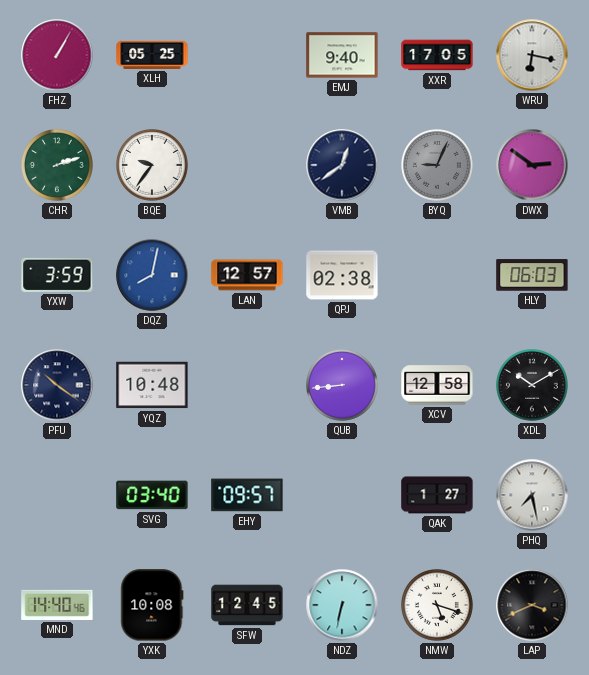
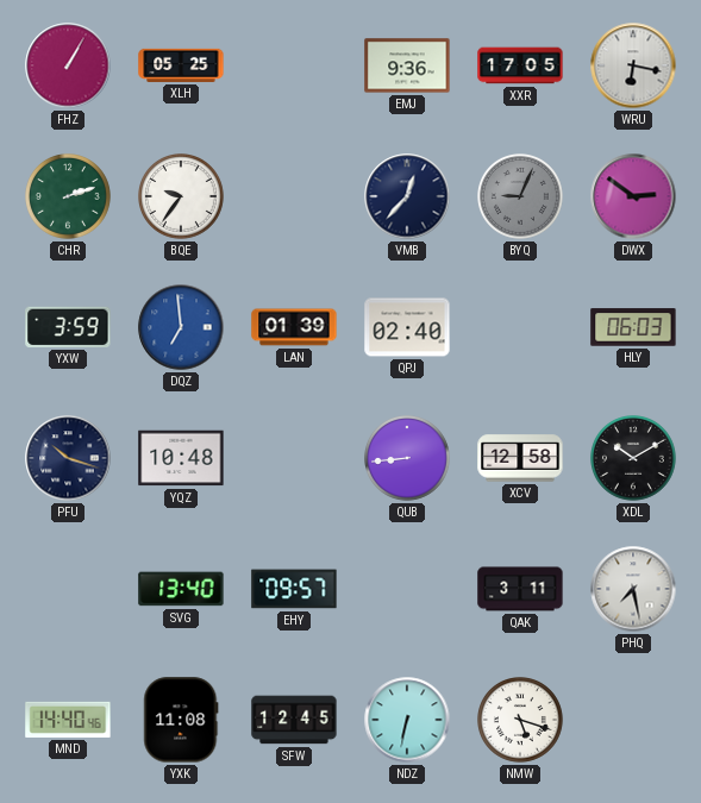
EMJ: 9:40 -> 9:36
VMB: 12:39 -> 12:37
DQZ: 8:02 -> 6:59
LAN: 12:57 -> 01:39
QPJ: 02:38 -> 02:40
PFU: 10:21 -> 10:18
SVG: 03:40 -> 13:40
QAK: 1:27 -> 3:11
YXK: 10:08 -> 11:08
LAP: 3:41 -> none
